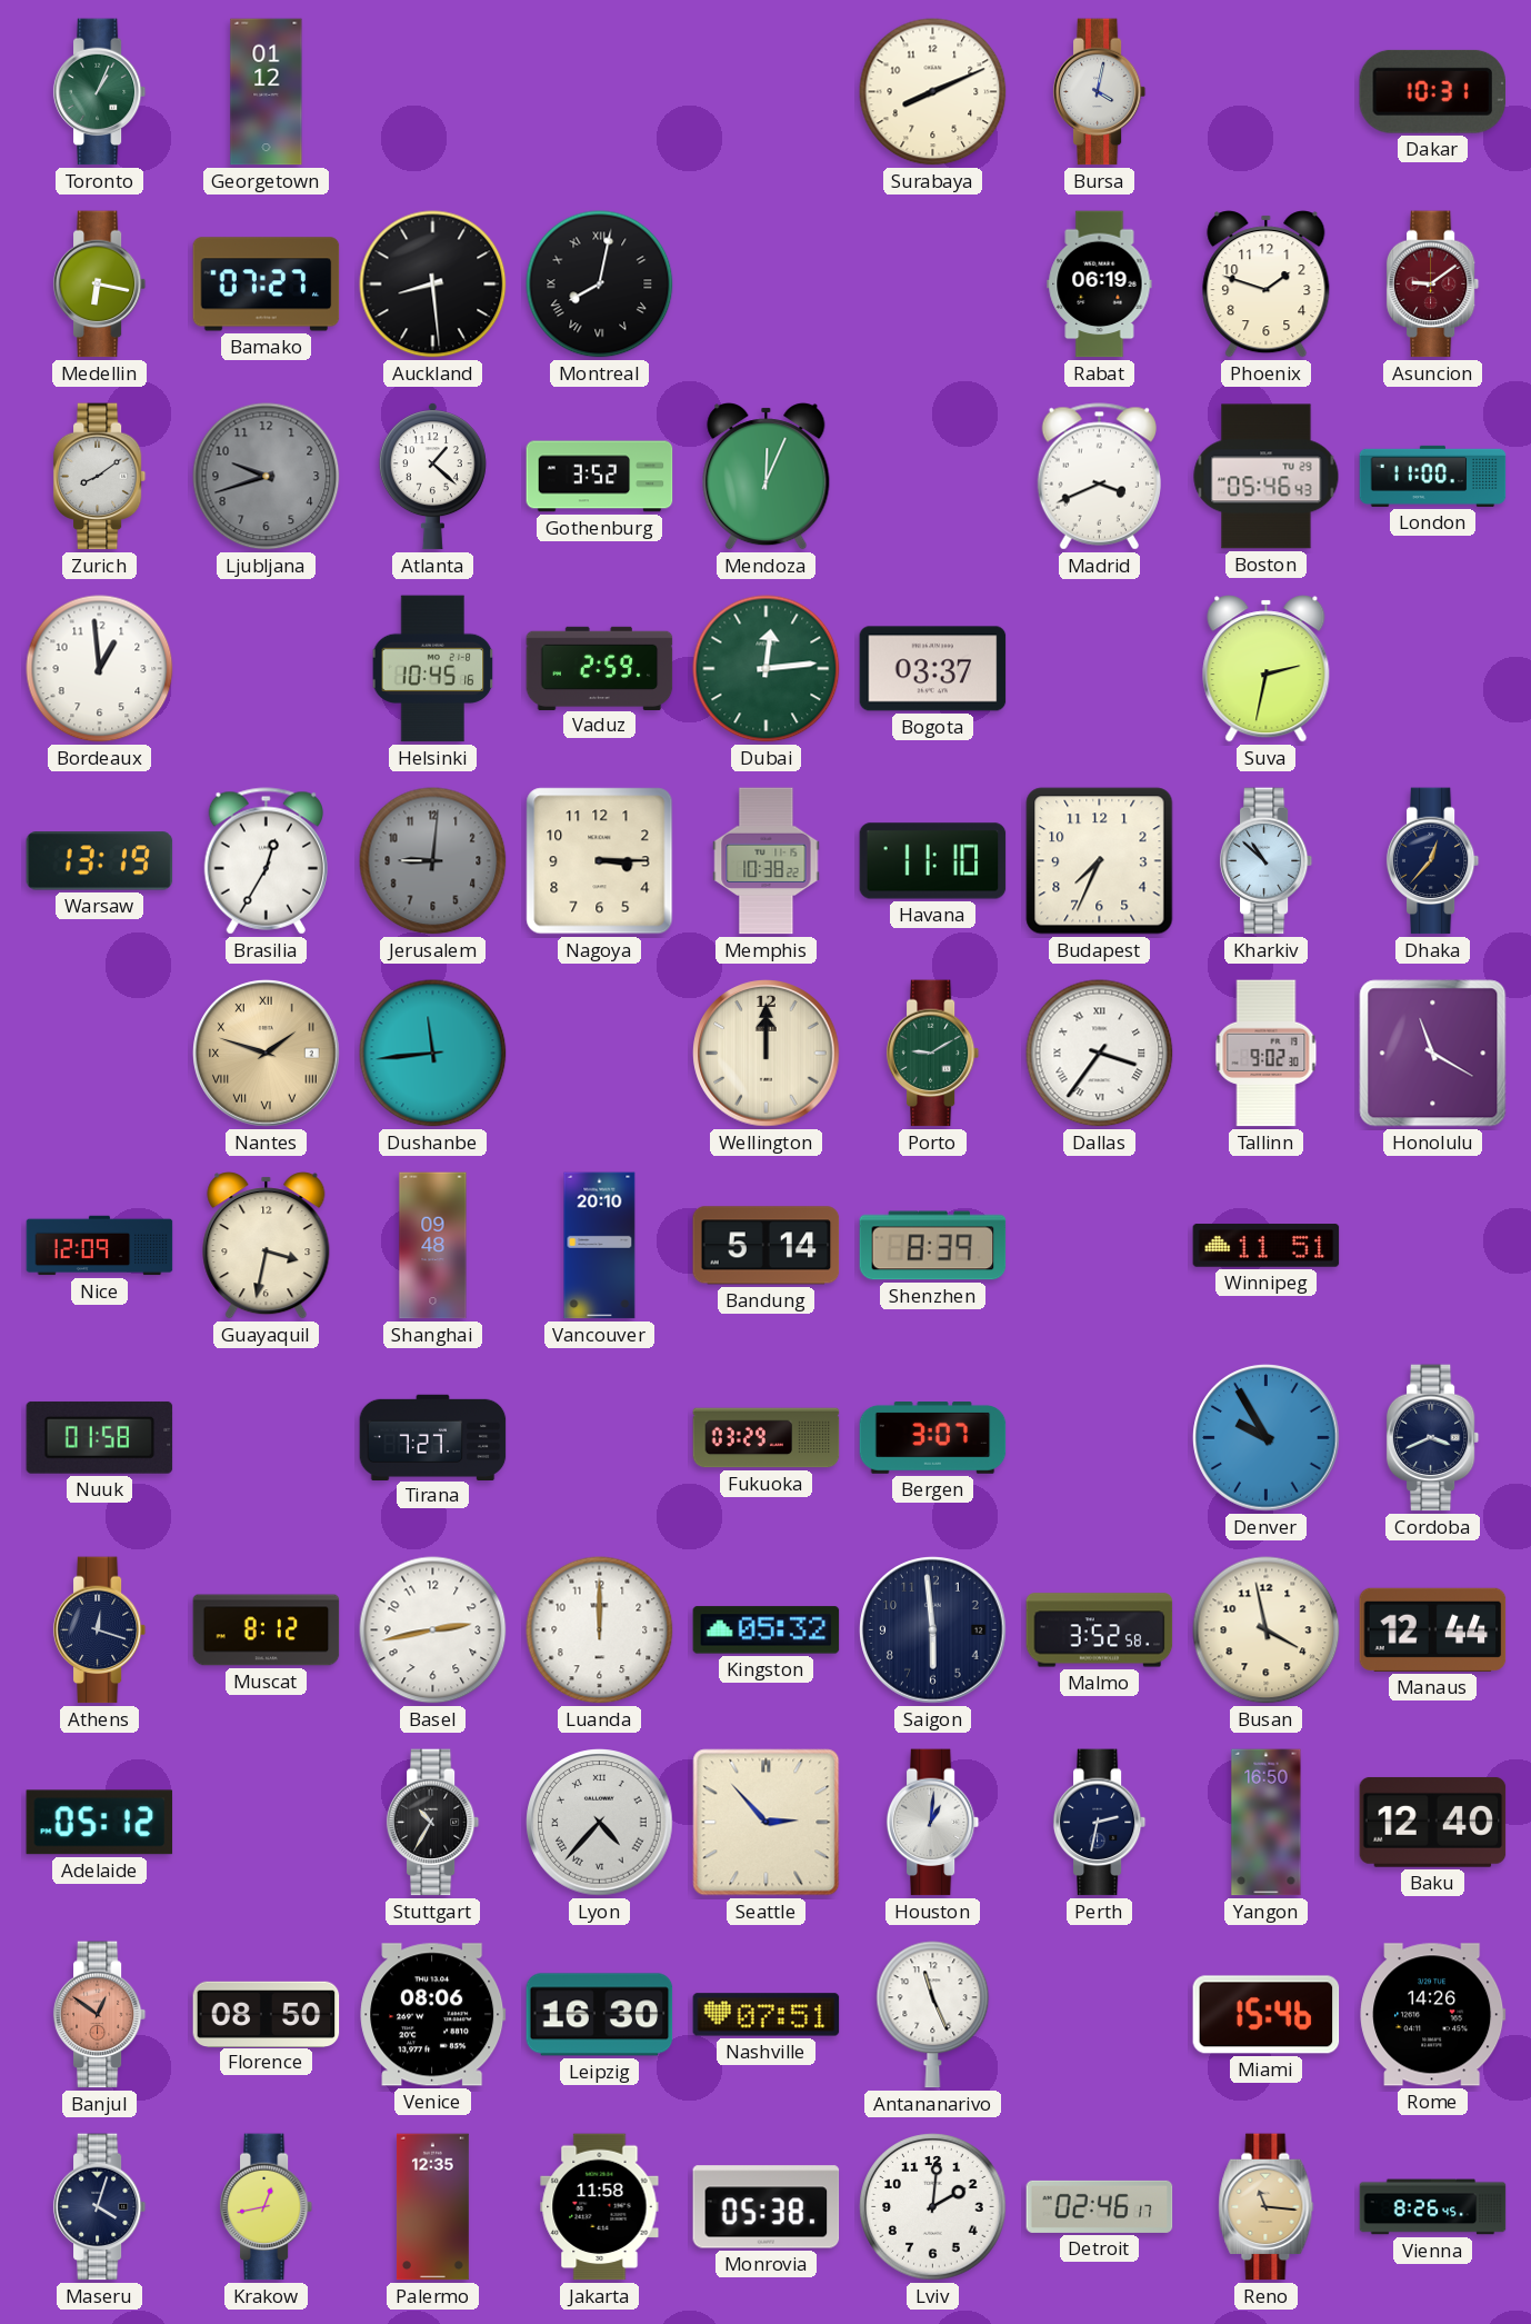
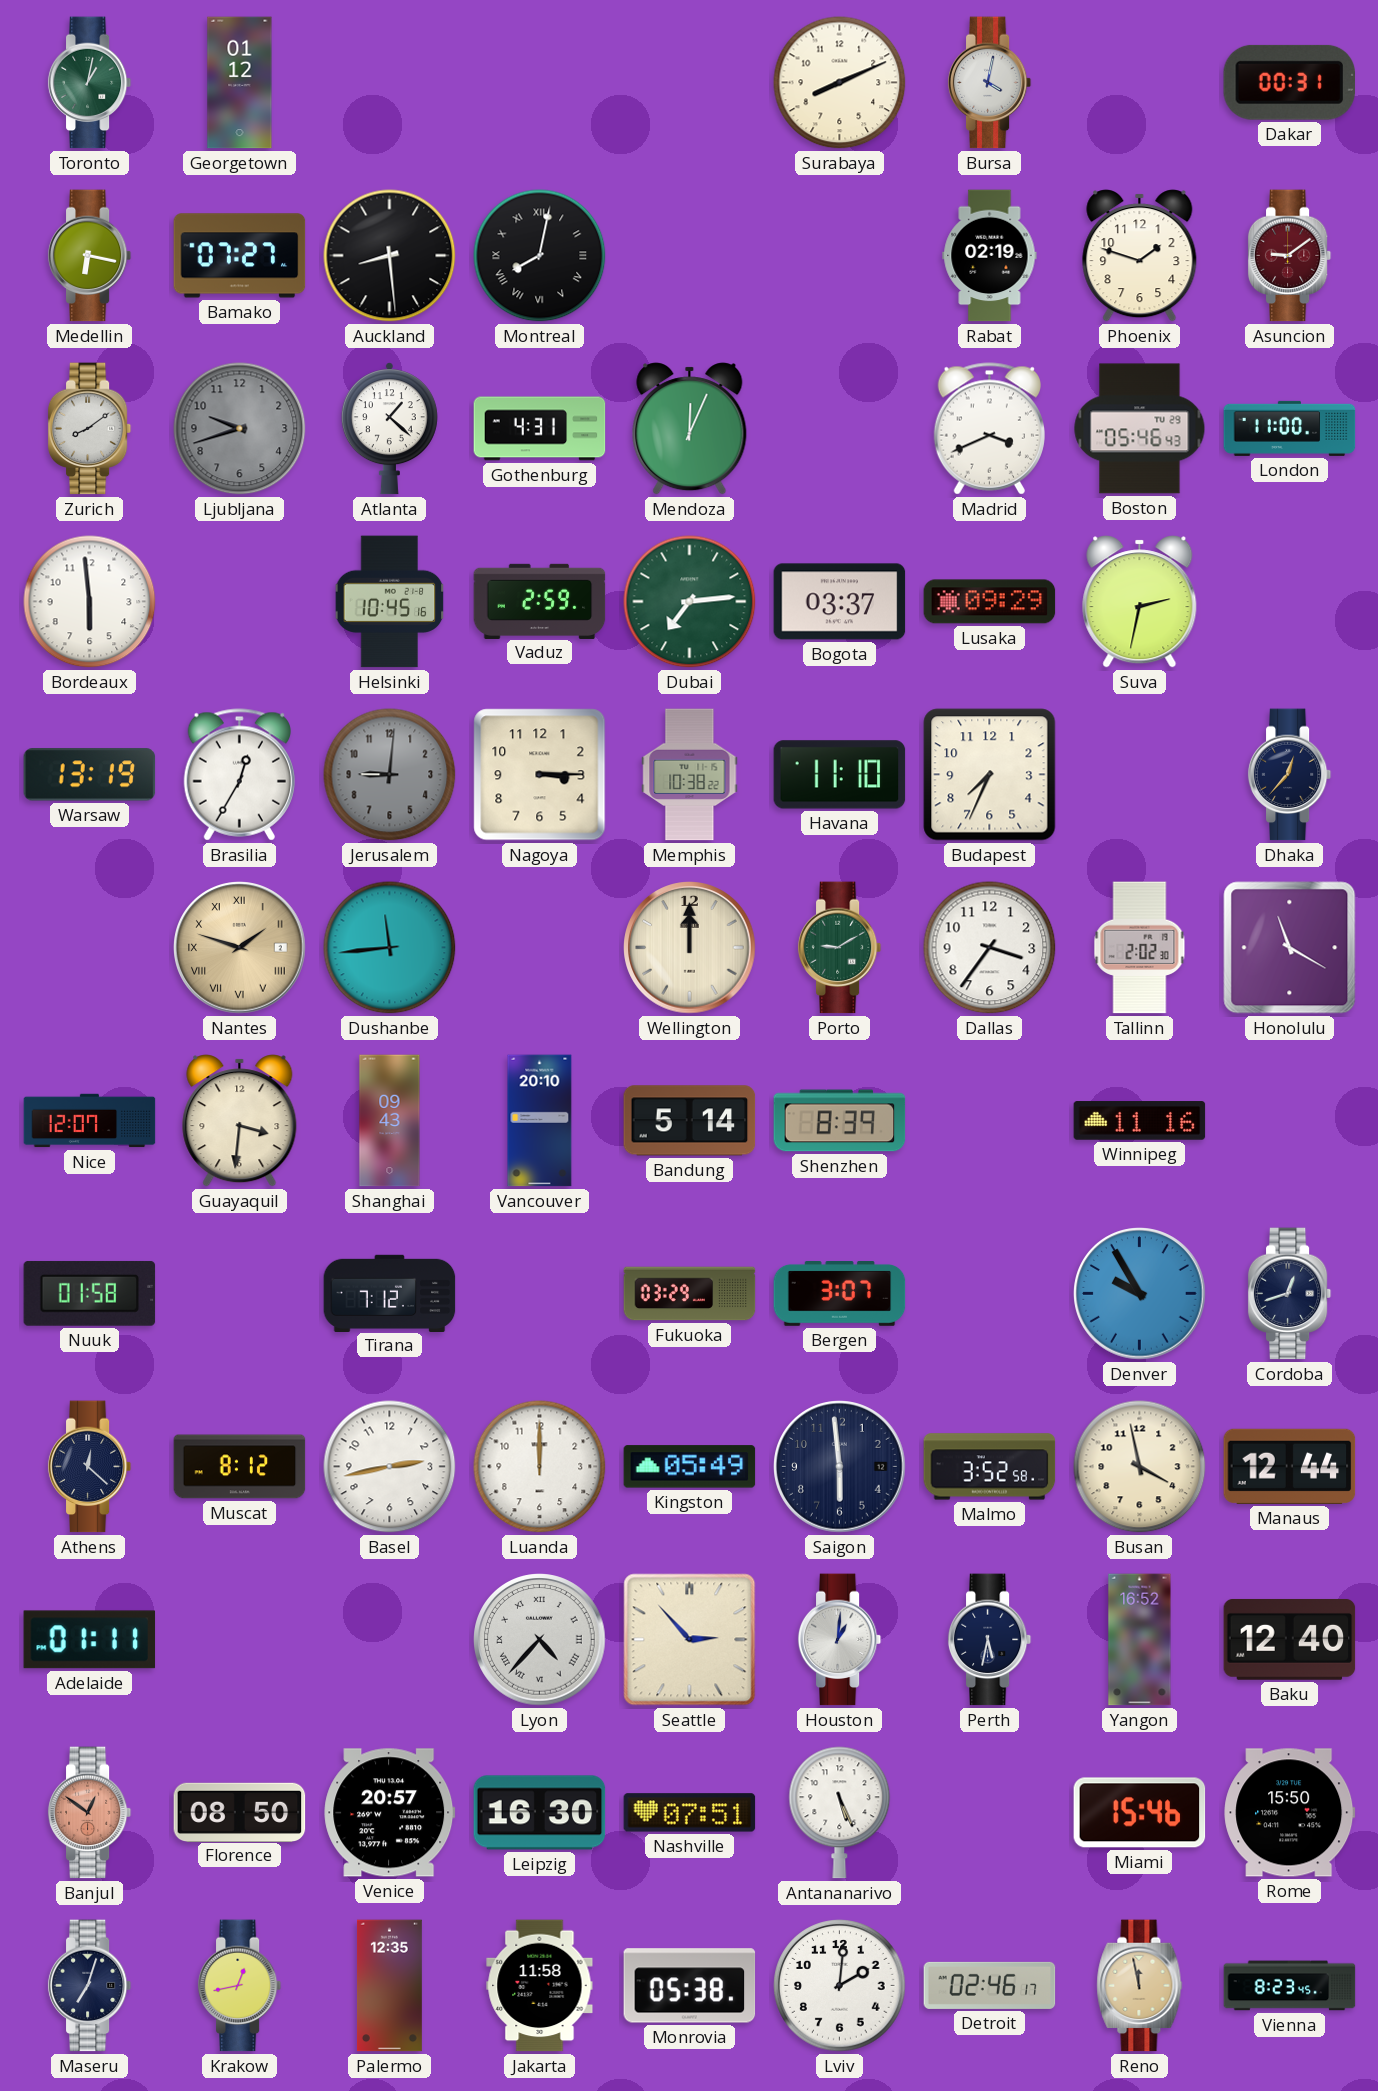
Toronto: 1:04 -> 1:02
Dakar: 10:31 -> 00:31
Rabat: 06:19 -> 02:19
Gothenburg: 3:52 -> 4:31
Bordeaux: 12:59 -> 5:59
Dubai: 12:14 -> 7:14
Lusaka: none -> 09:29
Kharkiv: 10:52 -> none
Dallas numerals: Roman -> Arabic
Tallinn: 9:02 -> 2:02
Nice: 12:09 -> 12:07
Guayaquil: 3:32 -> 3:31
Shanghai: 09:48 -> 09:43
Winnipeg: 11:51 -> 11:16
Tirana: 7:27 -> 7:12
Cordoba: 3:41 -> 12:42
Athens: 12:18 -> 12:22
Kingston: 05:32 -> 05:49
Adelaide: 05:12 -> 01:11
Stuttgart: 10:35 -> none
Perth: 2:32 -> 5:32
Yangon: 16:50 -> 16:52
Venice: 08:06 -> 20:57
Antananarivo: 11:26 -> 5:26
Rome: 14:26 -> 15:50
Maseru: 4:03 -> 7:03
Reno: 11:16 -> 11:58
Vienna: 8:26 -> 8:23
